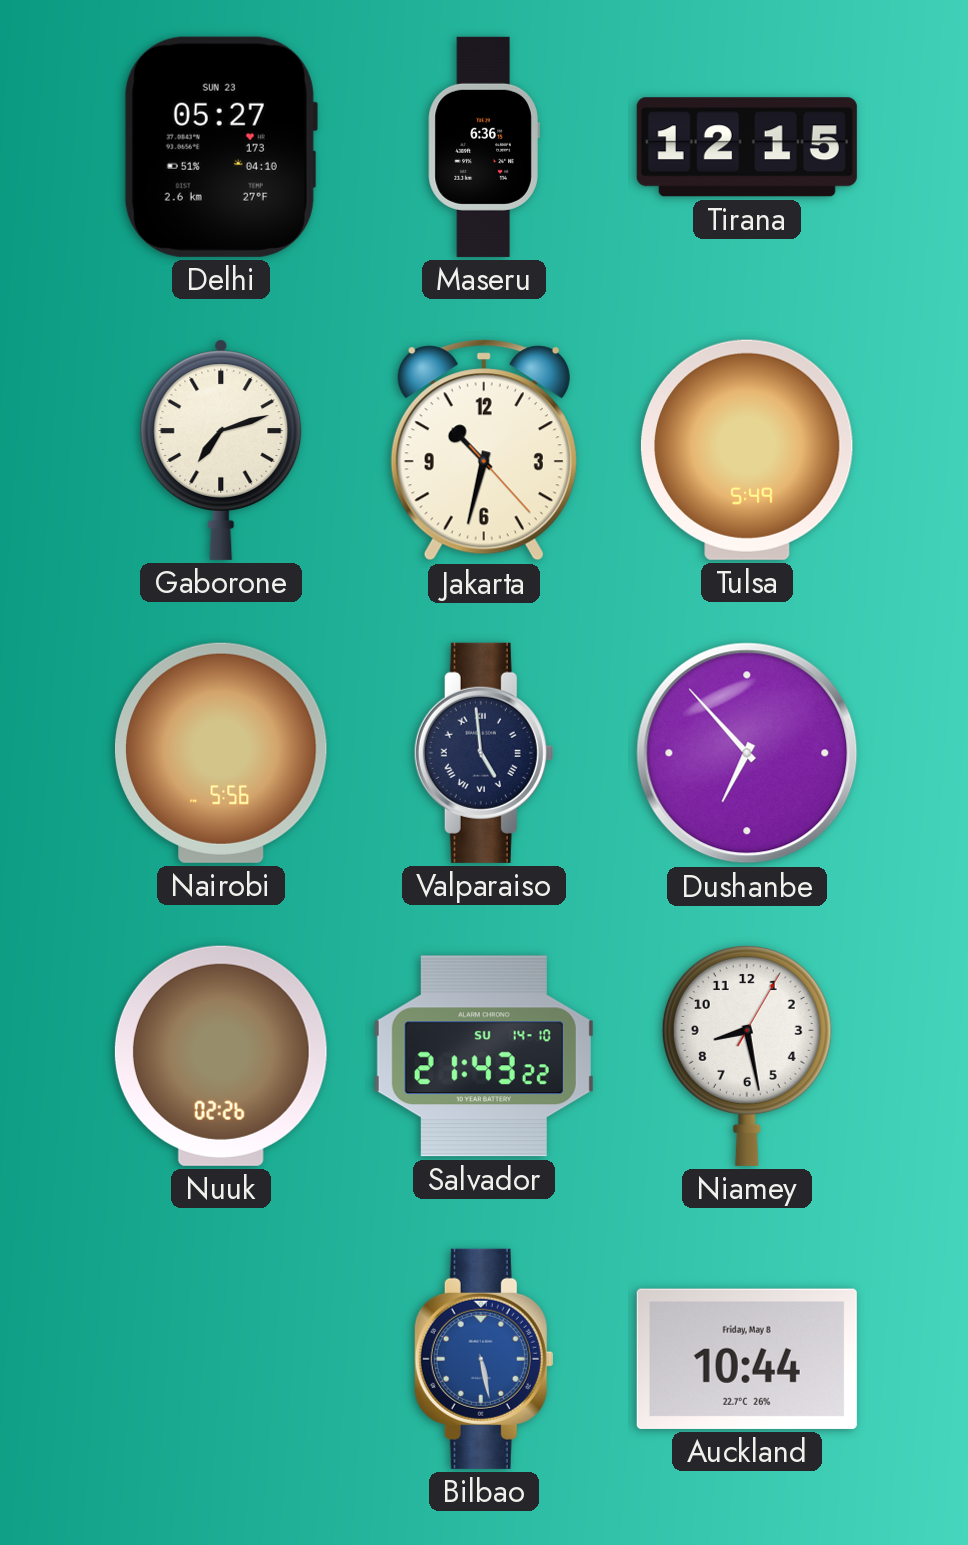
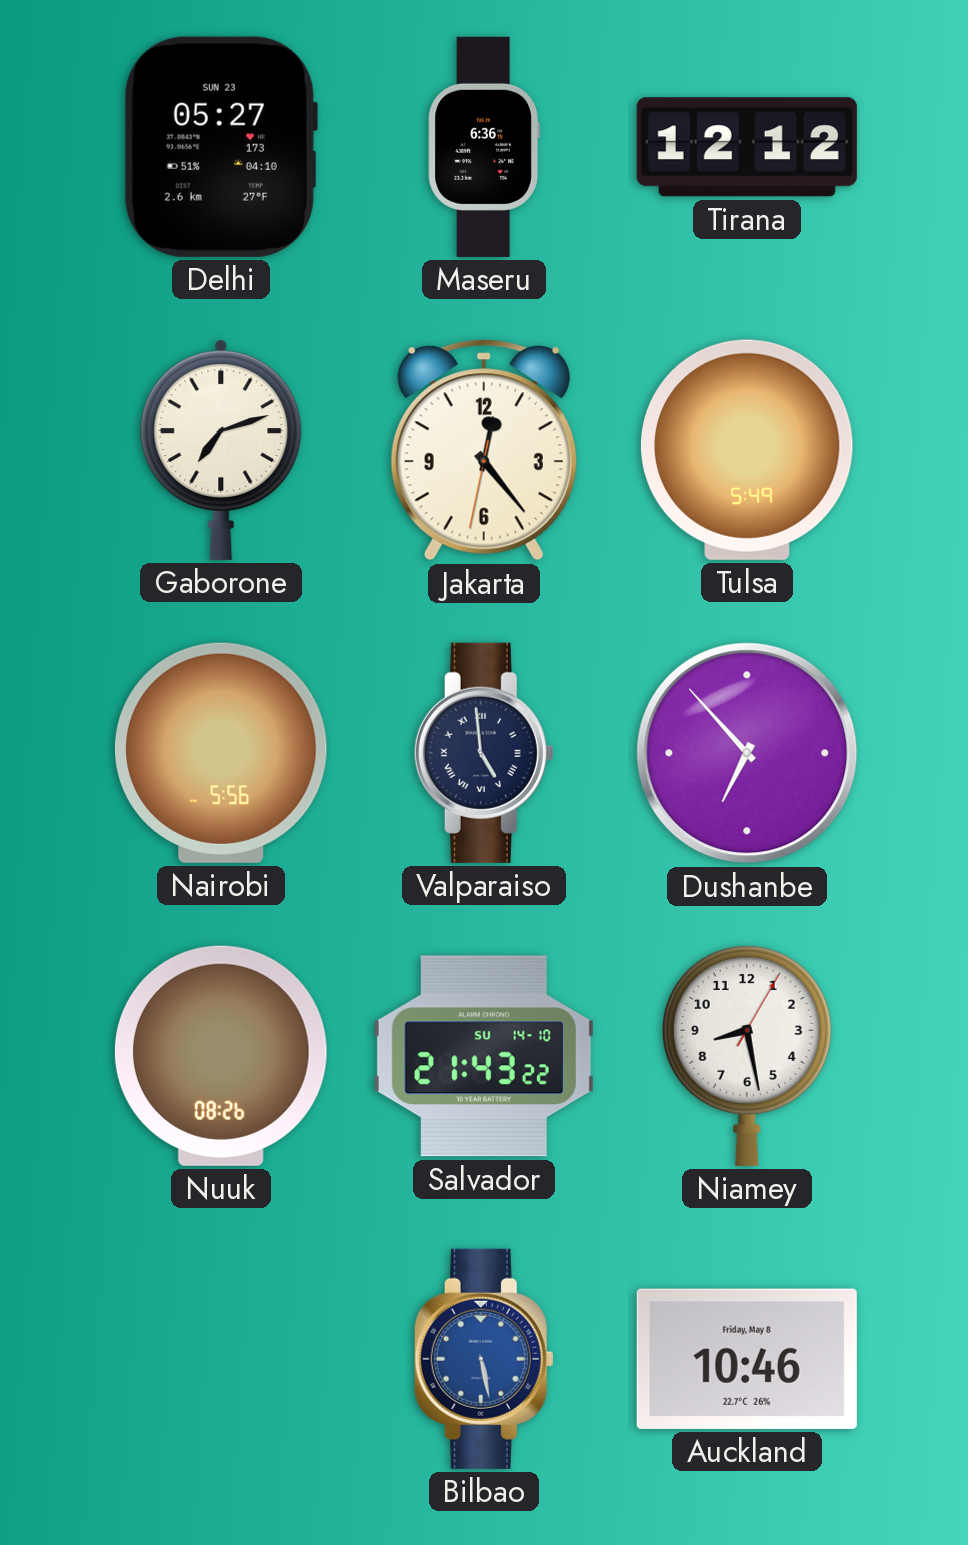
Tirana: 12:15 -> 12:12
Jakarta: 10:32 -> 12:23
Nuuk: 02:26 -> 08:26
Auckland: 10:44 -> 10:46
